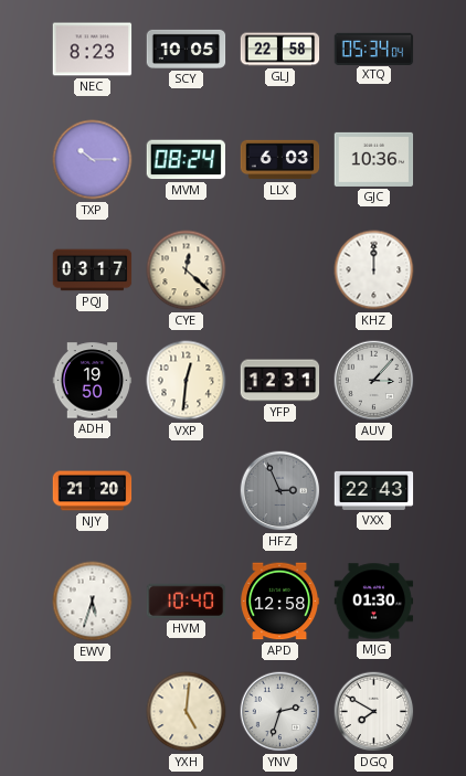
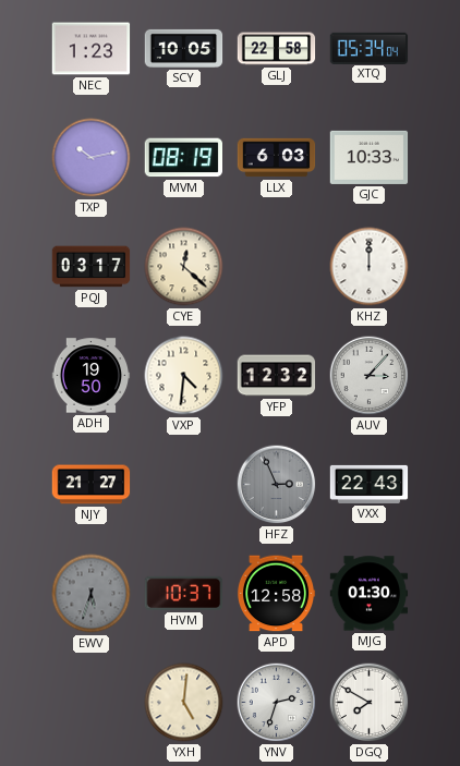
NEC: 8:23 -> 1:23
TXP: 10:15 -> 10:13
MVM: 08:24 -> 08:19
GJC: 10:36 -> 10:33
VXP: 12:31 -> 4:31
YFP: 12:31 -> 12:32
NJY: 21:20 -> 21:27
EWV dial: white -> grey
HVM: 10:40 -> 10:37
